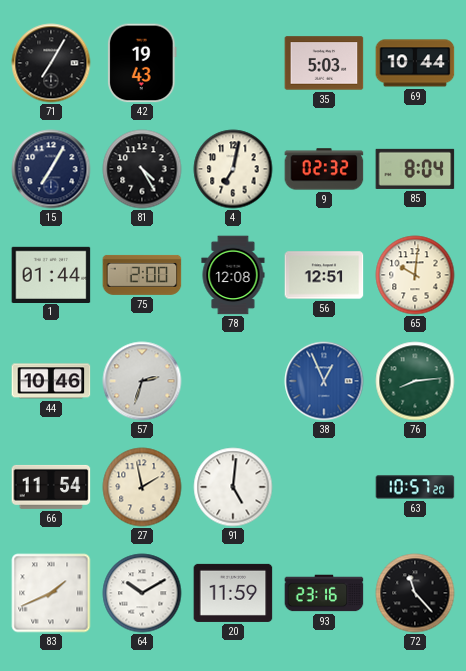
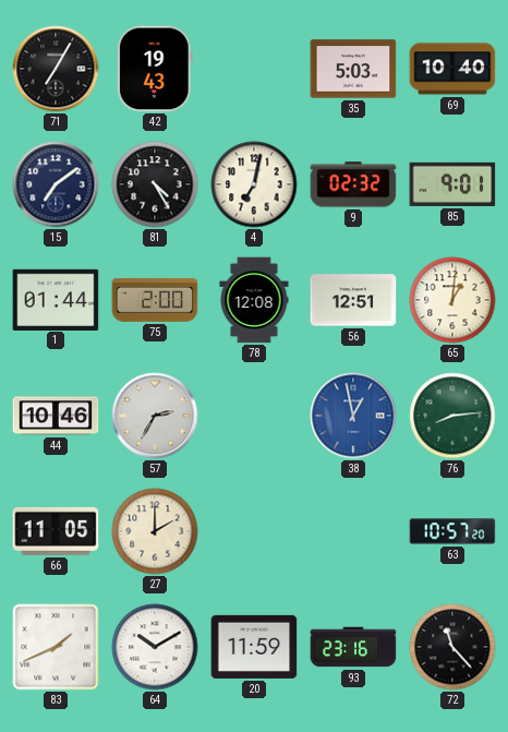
69: 10:44 -> 10:40
15: 7:05 -> 7:09
85: 8:04 -> 9:01
65: 10:01 -> 1:01
57: 2:33 -> 2:35
38: 12:56 -> 12:58
66: 11:54 -> 11:05
27: 1:58 -> 2:00
91: 5:01 -> none
